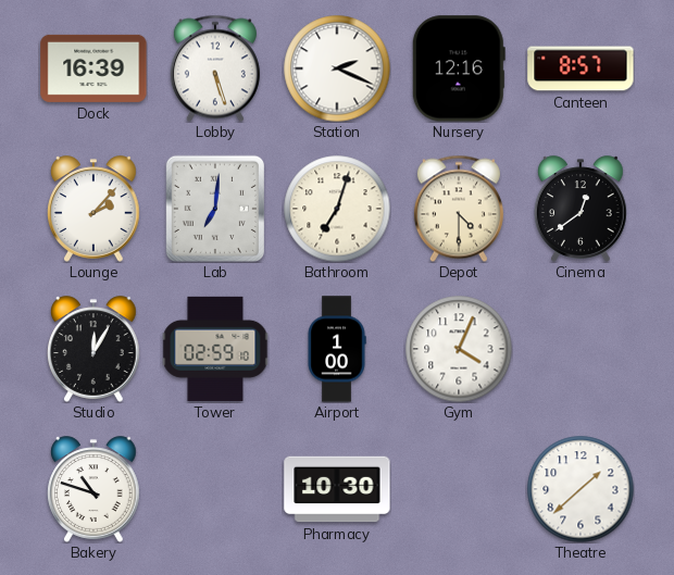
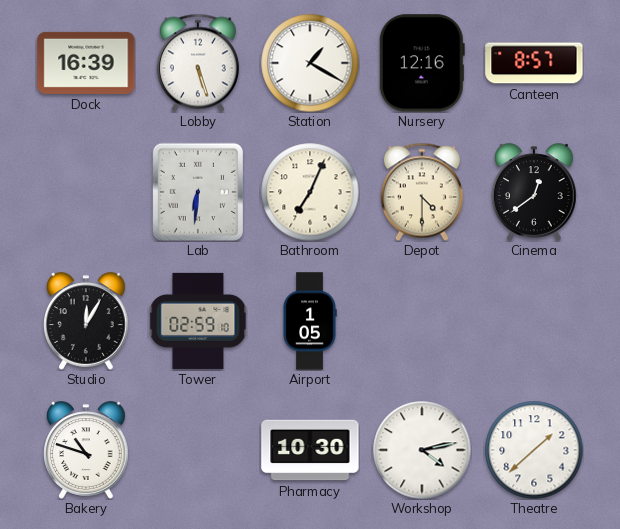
Station: 2:19 -> 1:20
Lounge: 2:07 -> none
Lab: 7:01 -> 6:31
Bathroom: 7:03 -> 7:04
Airport: 1:00 -> 1:05
Gym: 4:04 -> none
Workshop: none -> 4:13
